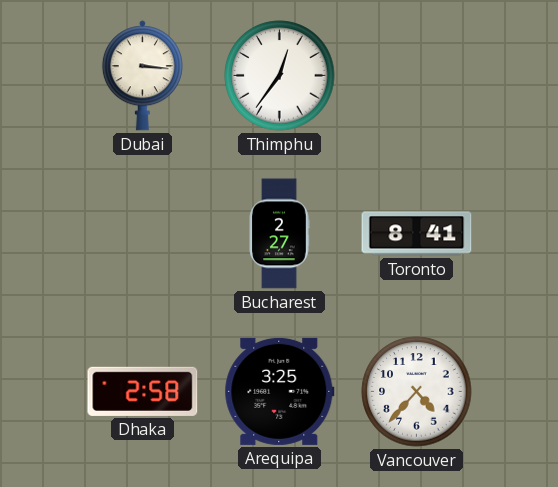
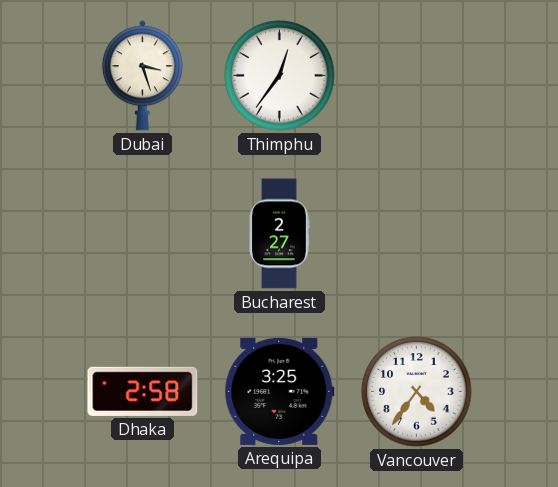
Dubai: 3:16 -> 3:27
Toronto: 8:41 -> none
Vancouver: 4:37 -> 4:36
